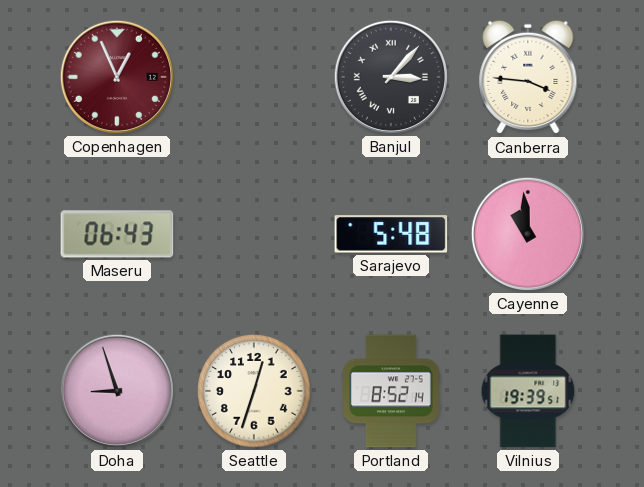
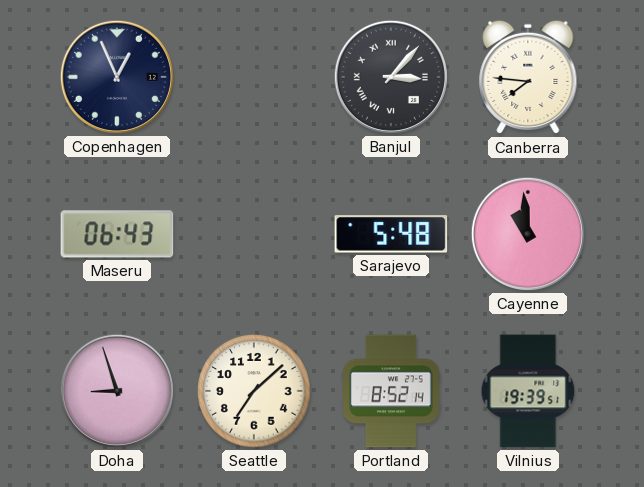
Copenhagen dial: burgundy -> navy
Canberra: 3:46 -> 7:46
Seattle: 12:33 -> 7:08
